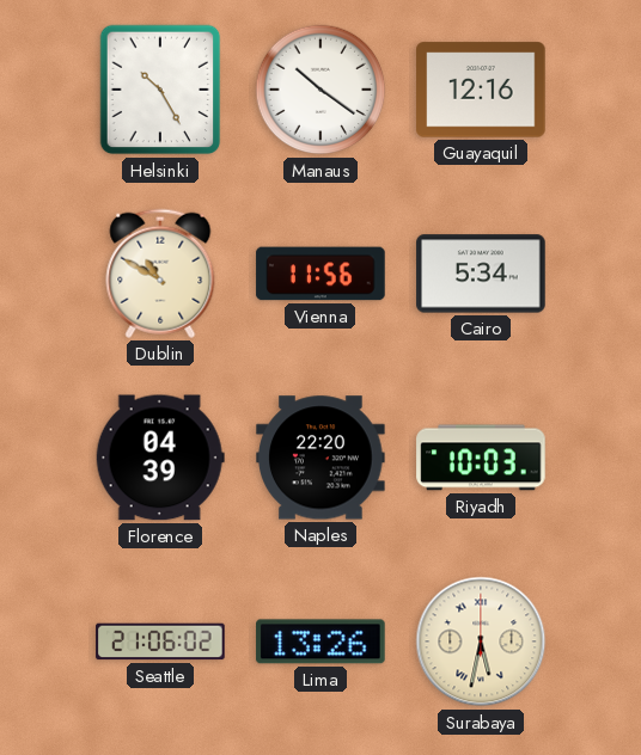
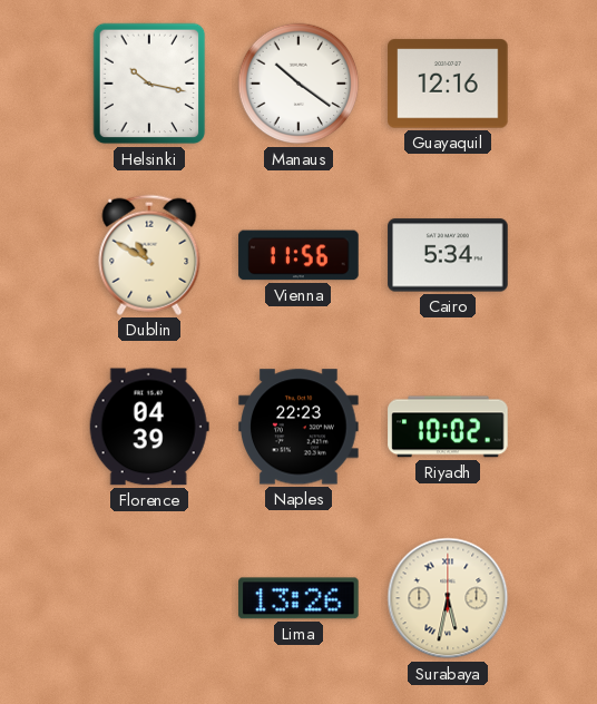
Helsinki: 10:25 -> 10:17
Naples: 22:20 -> 22:23
Riyadh: 10:03 -> 10:02
Seattle: 21:06 -> none
